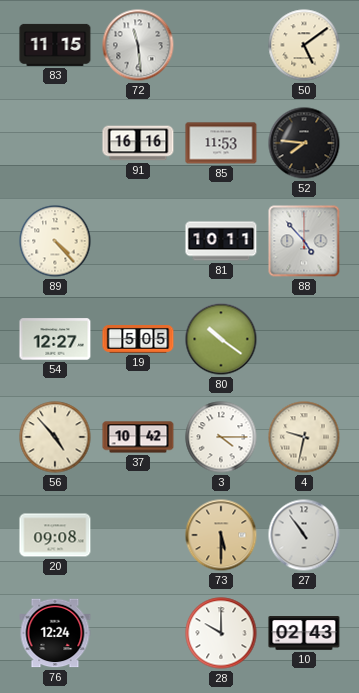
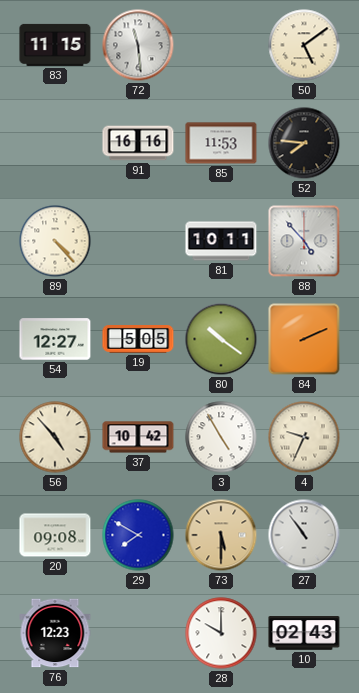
84: none -> 2:11
3: 4:15 -> 4:55
4: 9:32 -> 9:34
29: none -> 7:50
76: 12:24 -> 12:23
